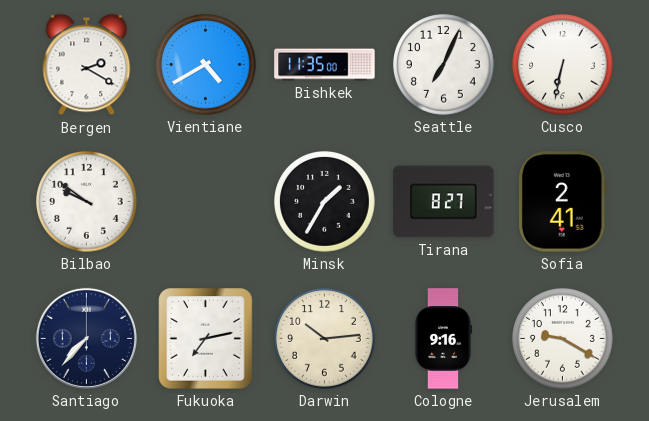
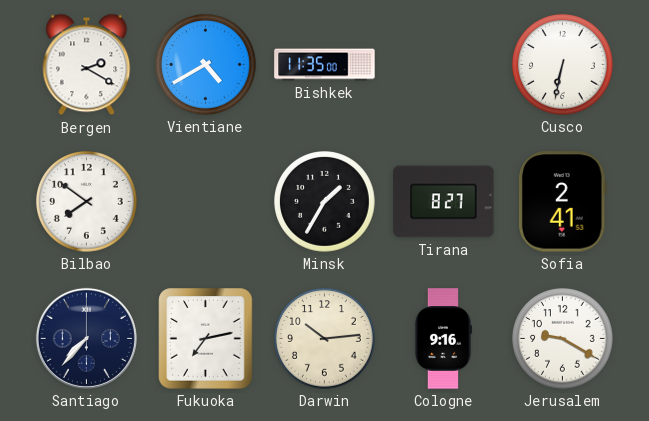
Seattle: 7:04 -> none
Bilbao: 9:51 -> 7:51
